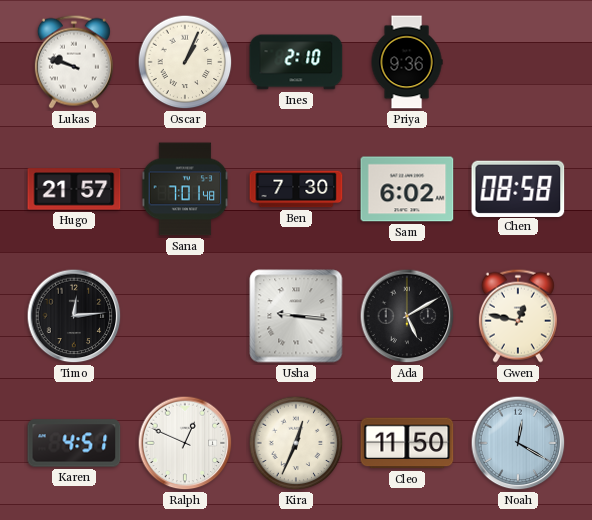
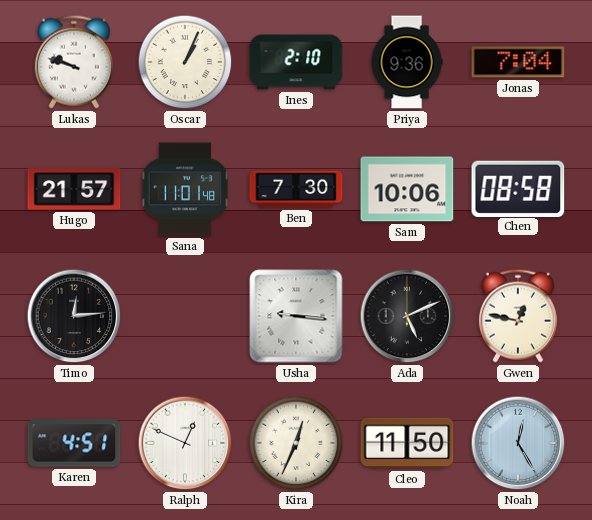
Jonas: none -> 7:04
Sana: 7:01 -> 11:01
Sam: 6:02 -> 10:06
Ada: 5:10 -> 5:11
Noah: 12:20 -> 12:25
